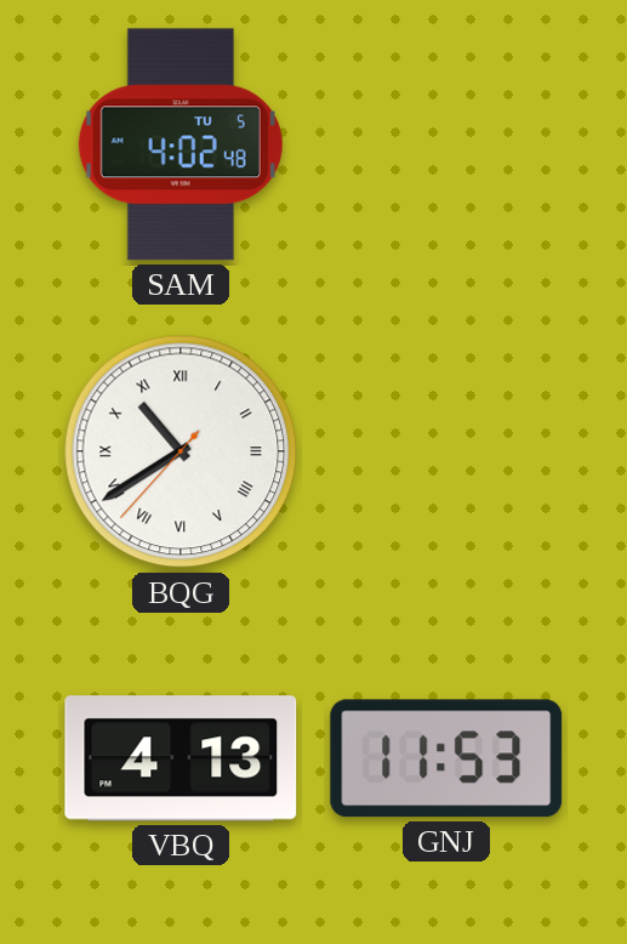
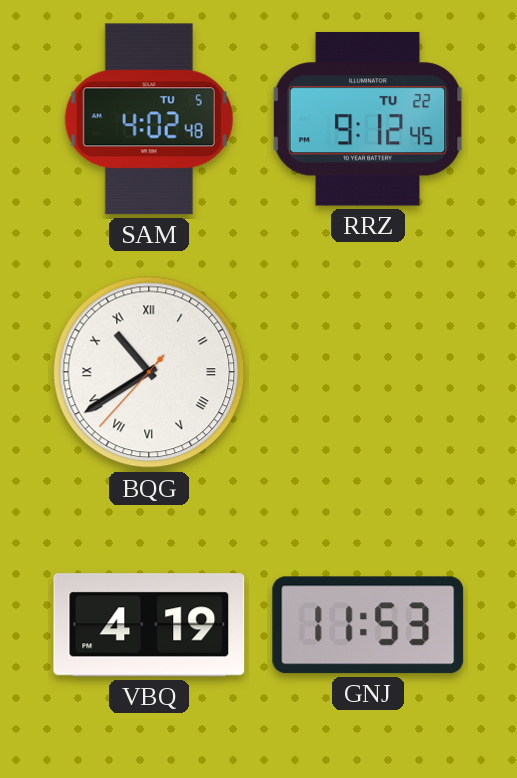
RRZ: none -> 9:12
VBQ: 4:13 -> 4:19
